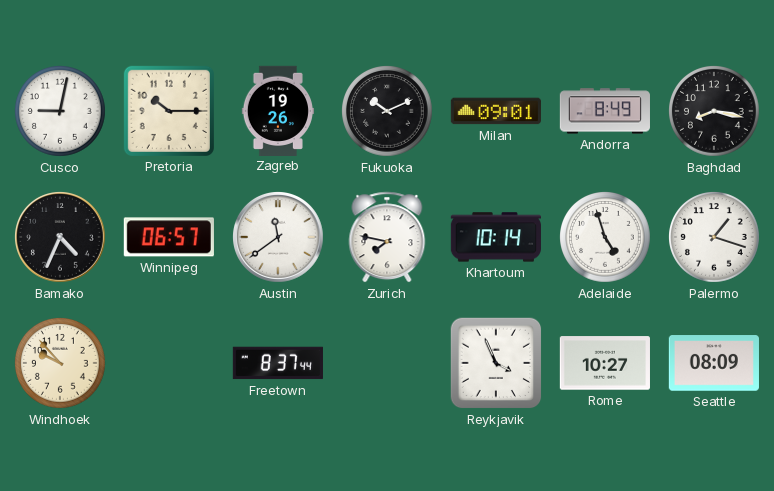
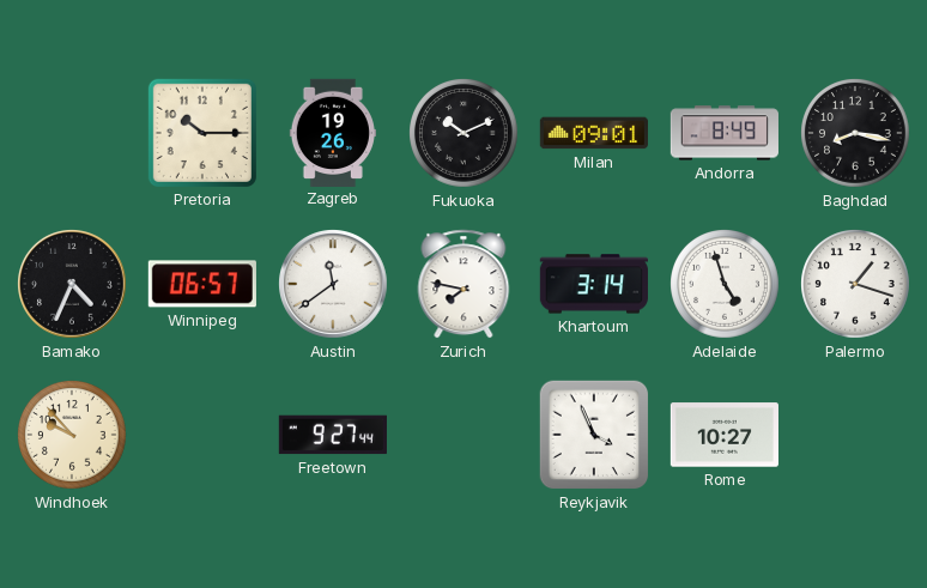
Cusco: 9:02 -> none
Khartoum: 10:14 -> 3:14
Freetown: 8:37 -> 9:27
Seattle: 08:09 -> none
